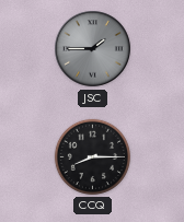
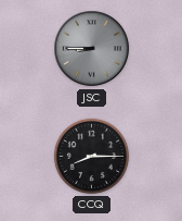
JSC: 1:45 -> 8:45
